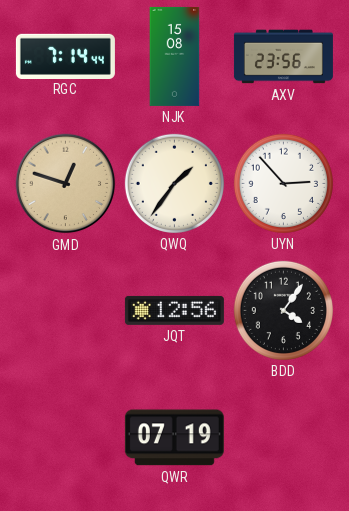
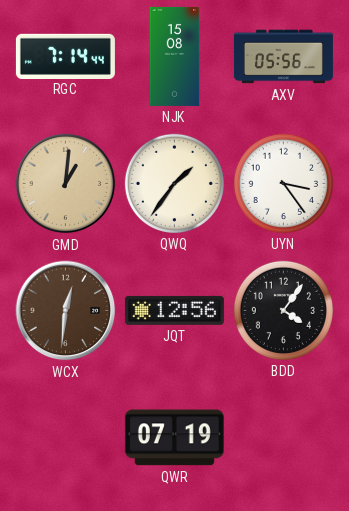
AXV: 23:56 -> 05:56
GMD: 12:48 -> 1:01
UYN: 2:53 -> 3:24
WCX: none -> 12:31
